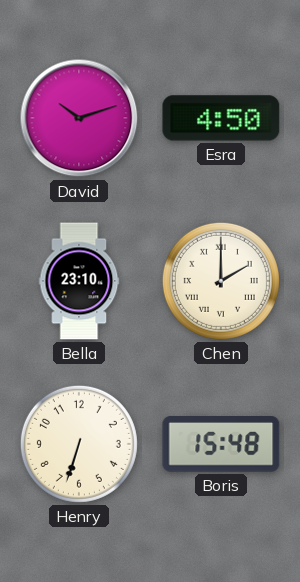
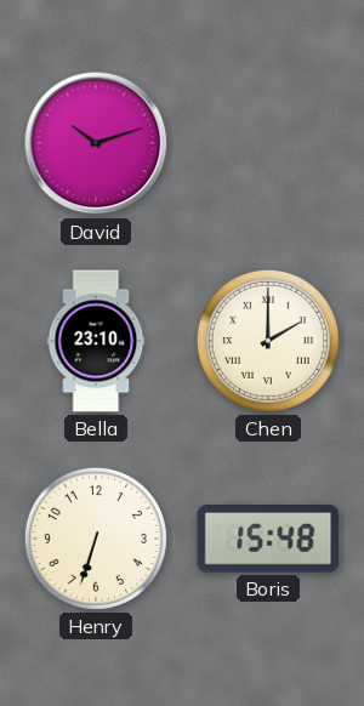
Esra: 4:50 -> none
